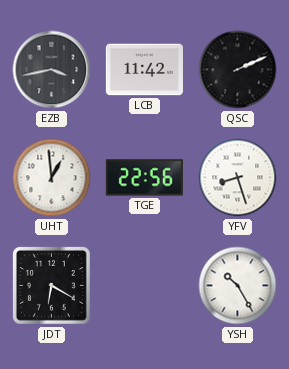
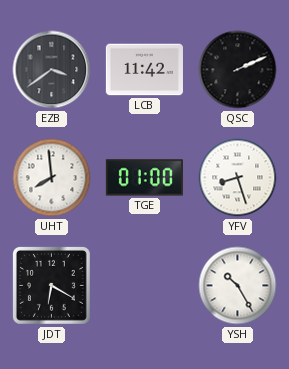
EZB: 3:43 -> 3:39
UHT: 12:59 -> 7:59
TGE: 22:56 -> 01:00
